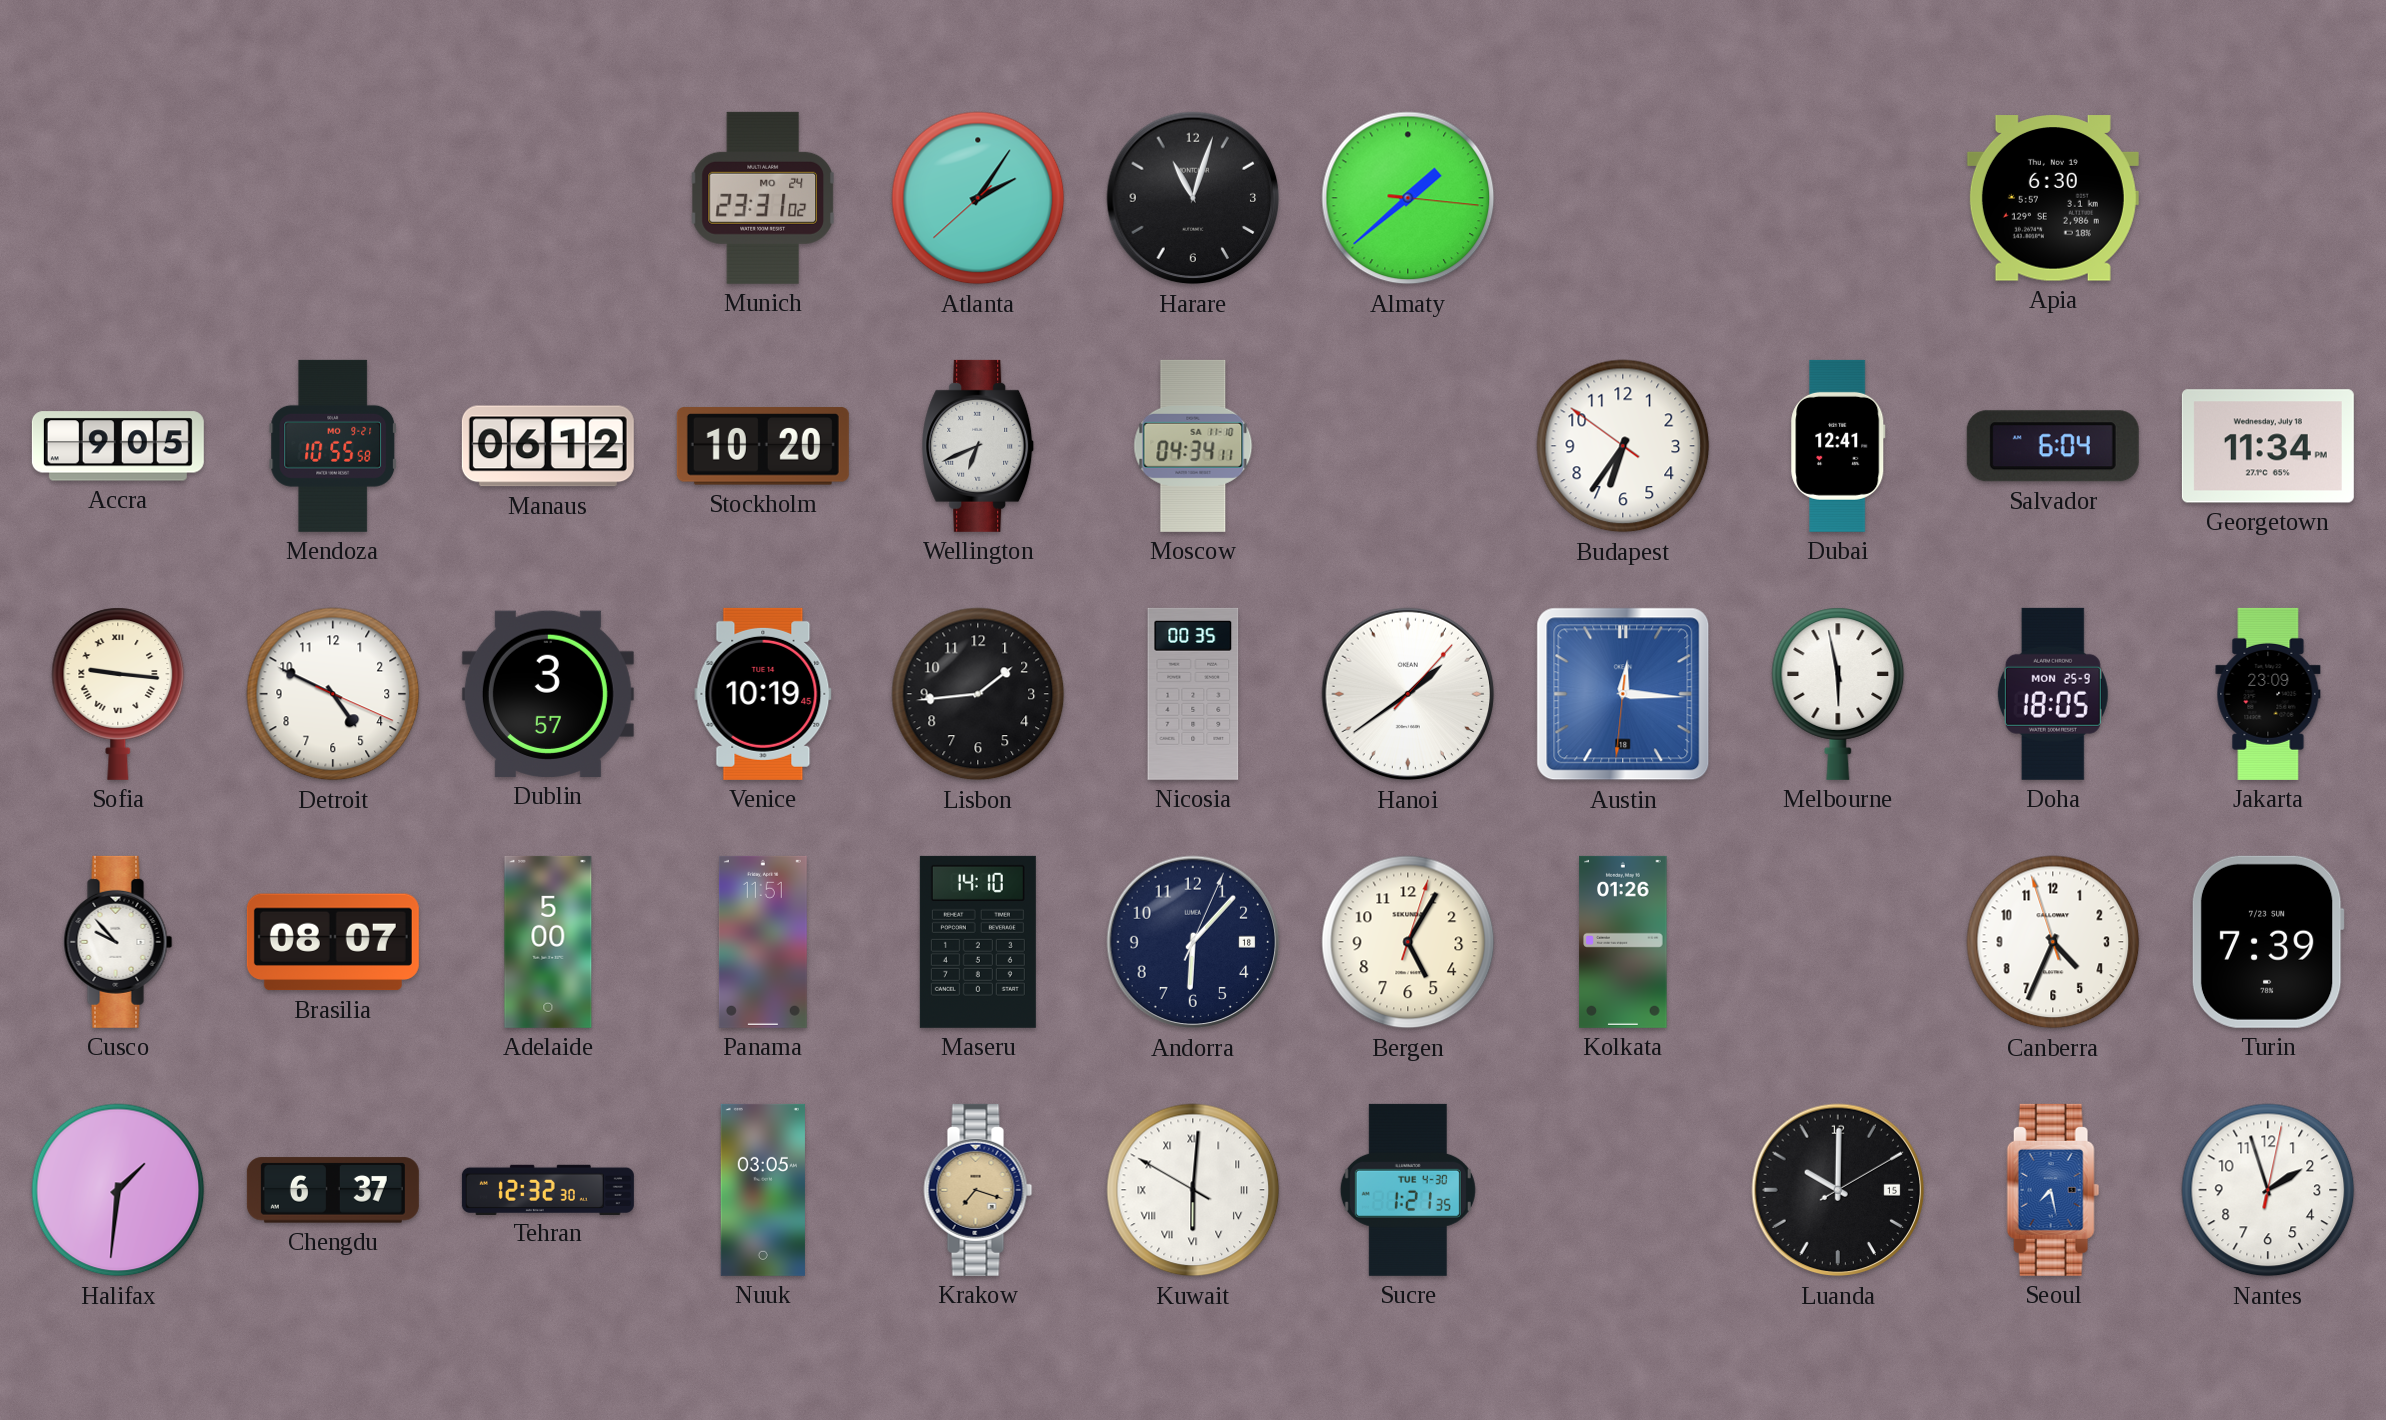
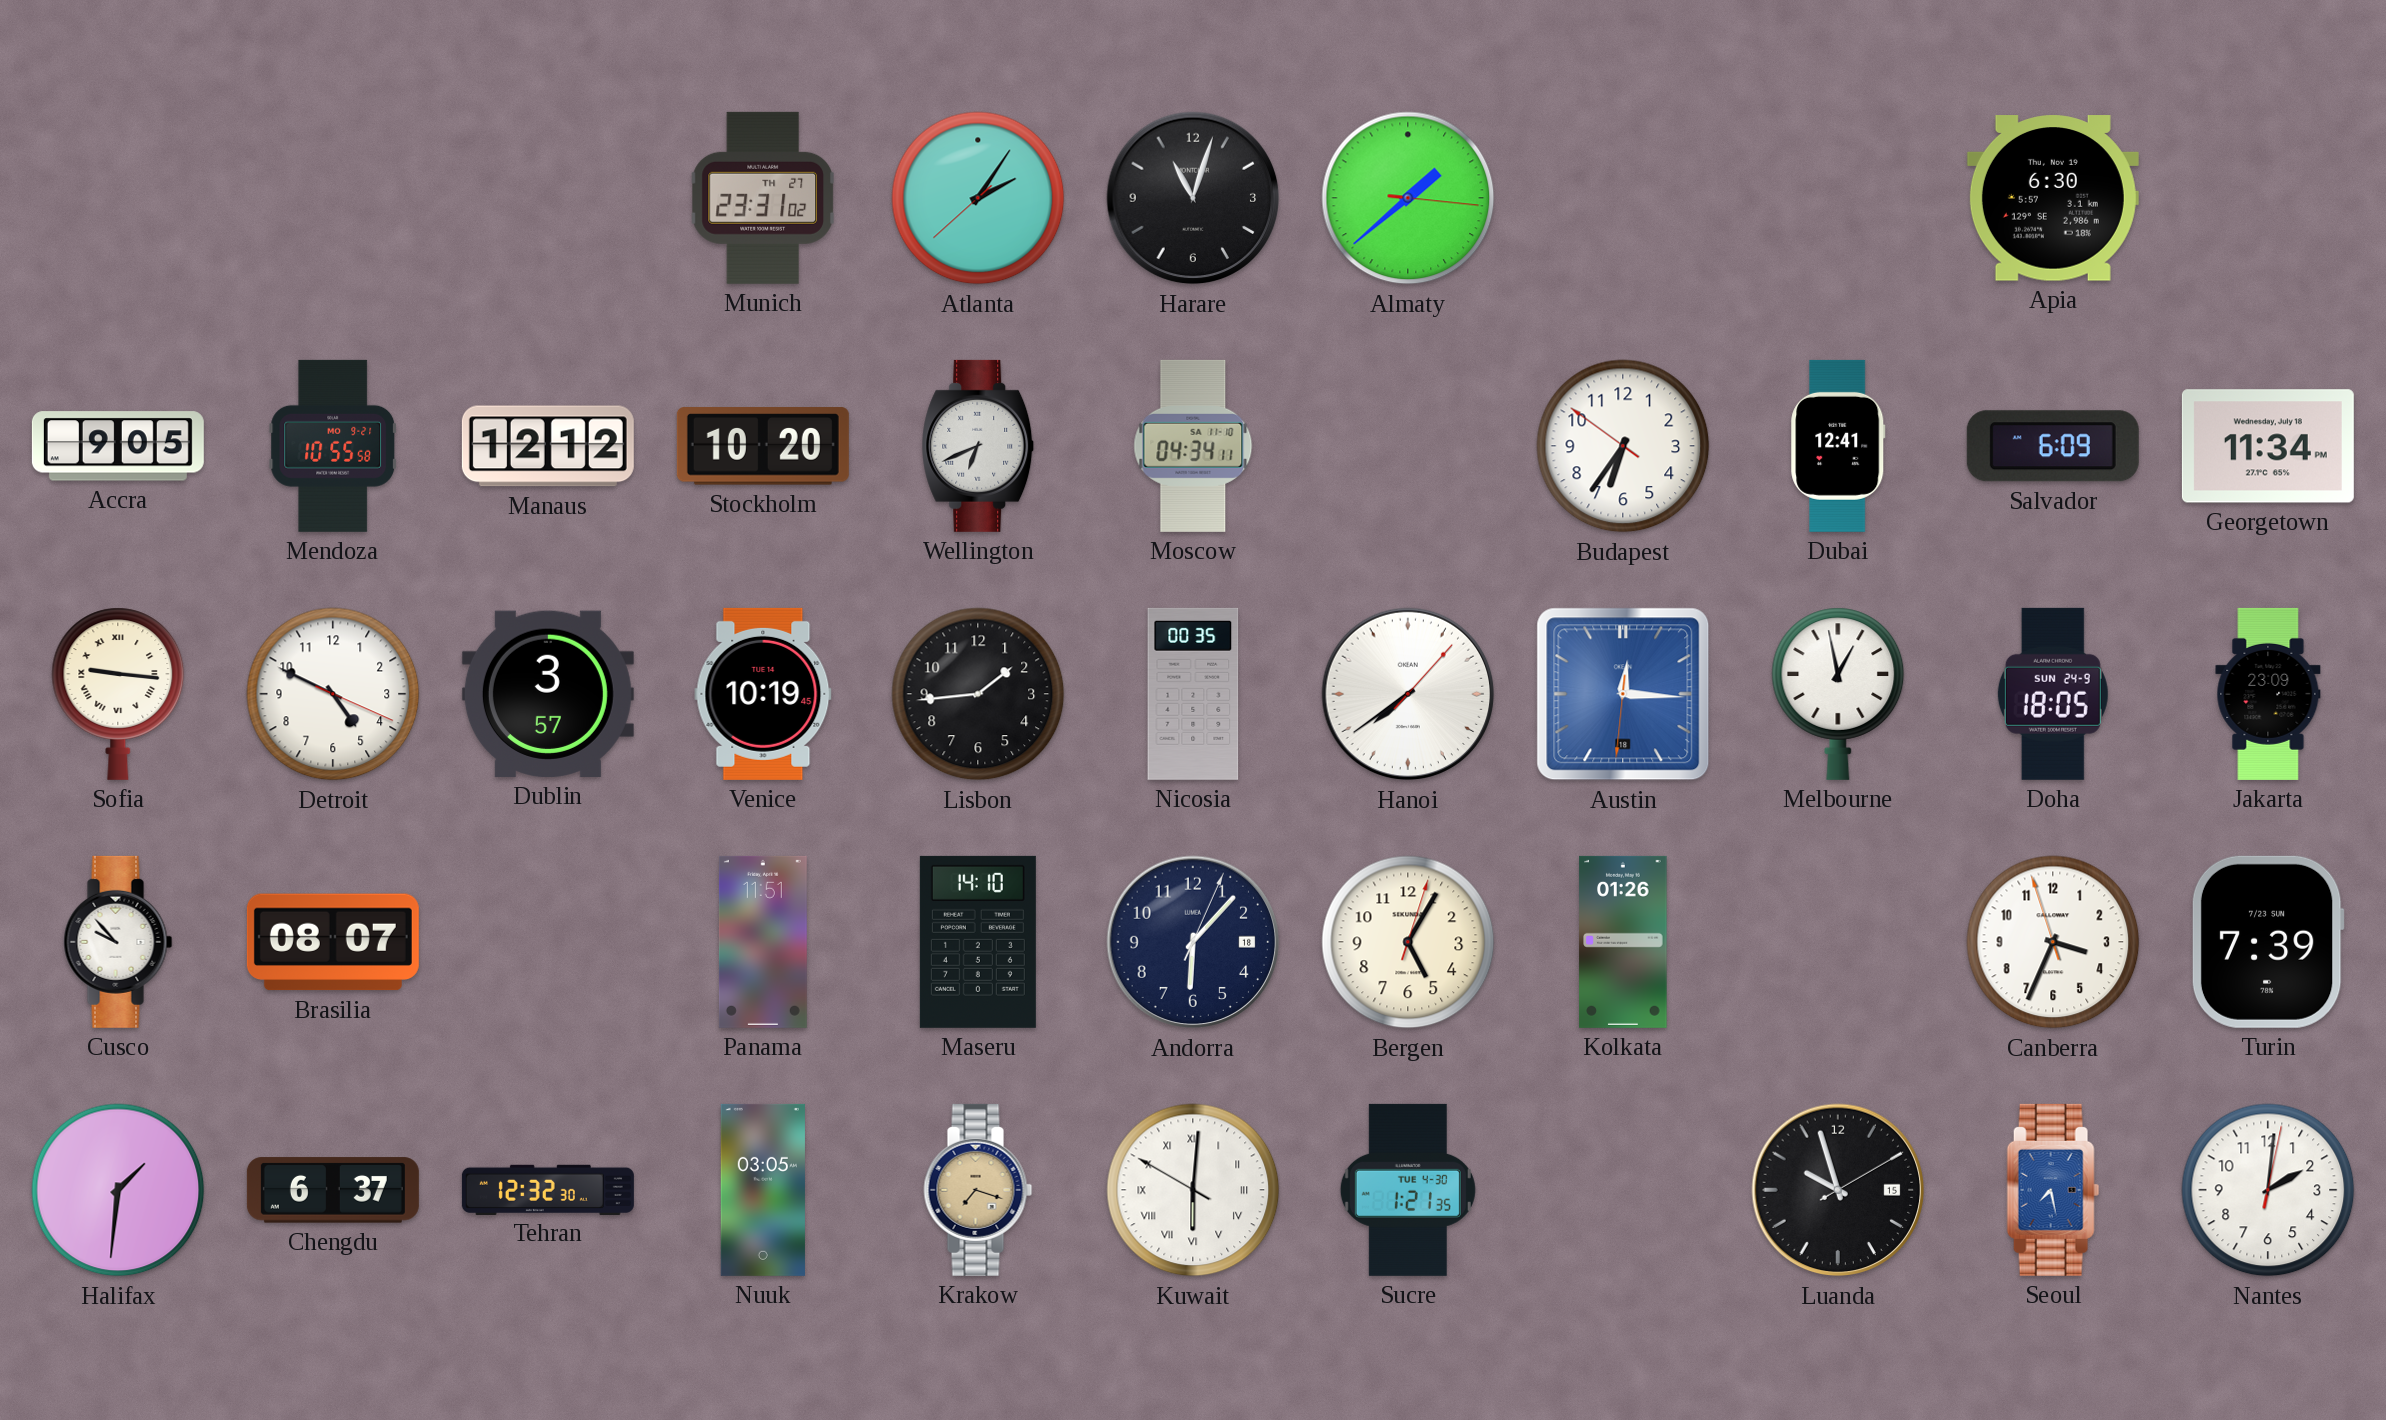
Munich date: MO 24 -> TH 27
Manaus: 06:12 -> 12:12
Salvador: 6:04 -> 6:09
Hanoi: 1:39 -> 7:39
Melbourne: 5:58 -> 12:58
Doha date: MON 25-9 -> SUN 24-9
Adelaide: 5:00 -> none
Canberra: 4:33 -> 3:33
Luanda: 10:00 -> 9:57
Nantes: 1:57 -> 2:01
